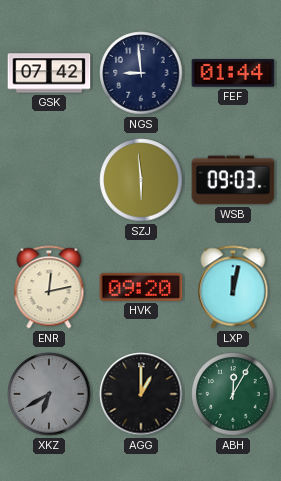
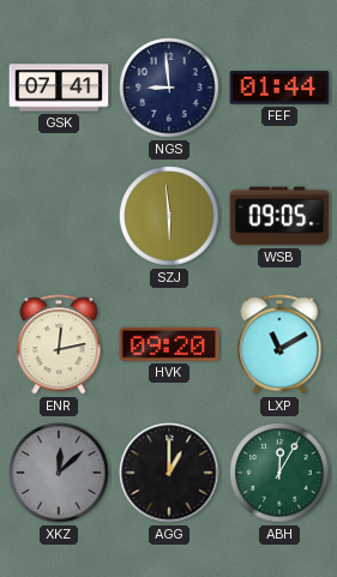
GSK: 07:42 -> 07:41
WSB: 09:03 -> 09:05
LXP: 12:02 -> 11:10
XKZ: 6:40 -> 12:08
